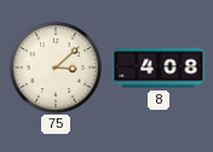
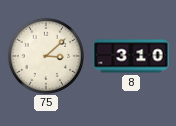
8: 4:08 -> 3:10
